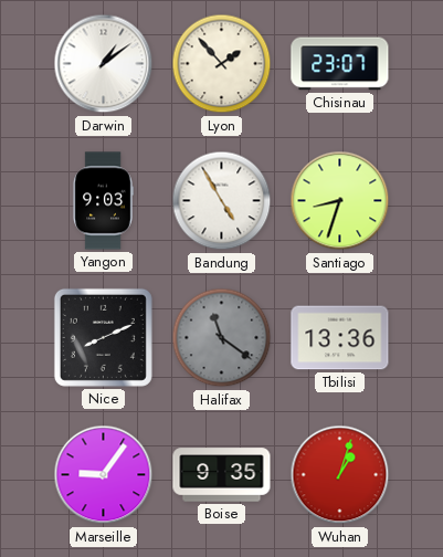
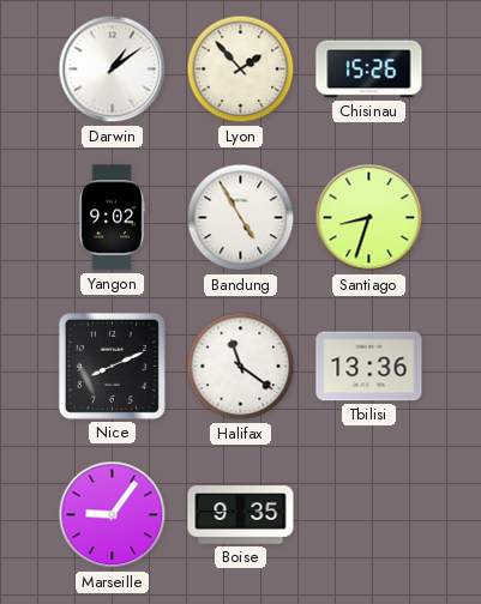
Chisinau: 23:07 -> 15:26
Yangon: 9:03 -> 9:02
Halifax dial: grey -> white
Wuhan: 1:03 -> none
